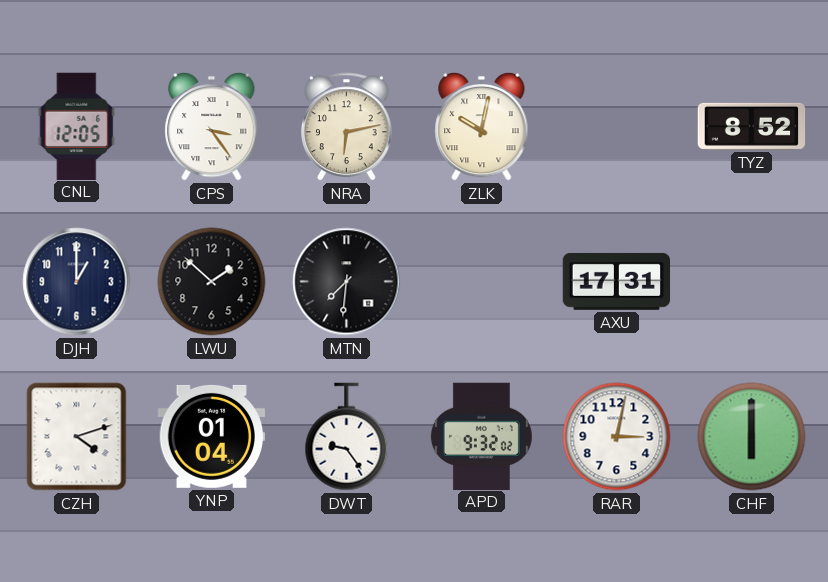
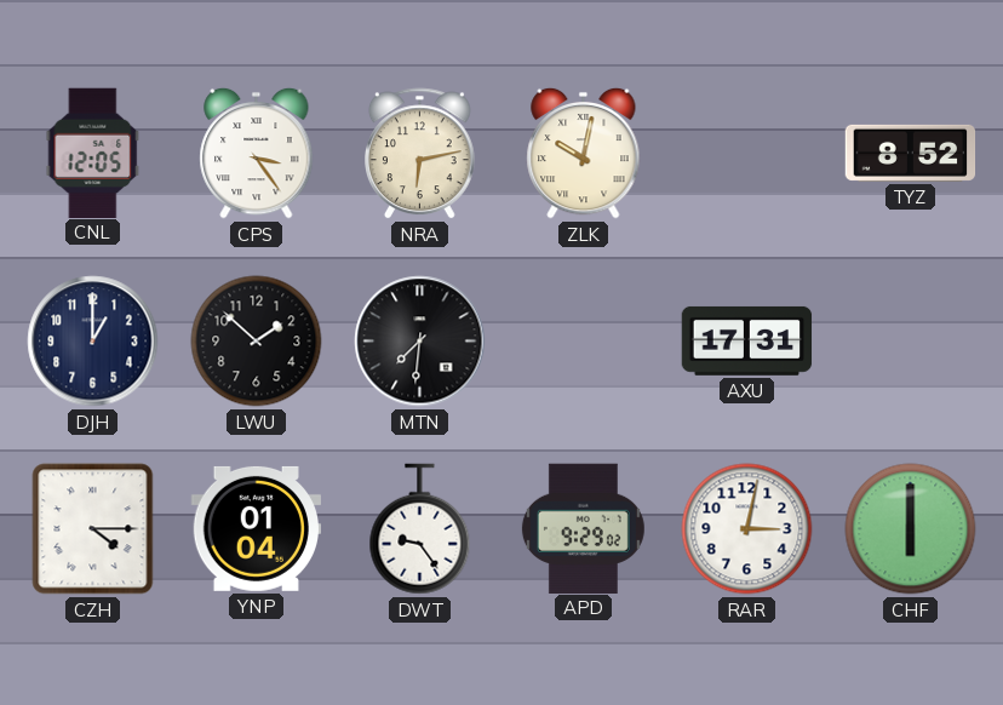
CZH: 4:12 -> 4:15
APD: 9:32 -> 9:29
